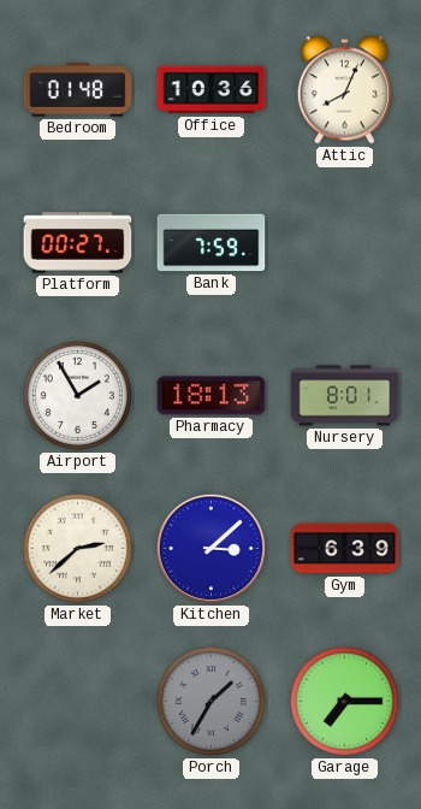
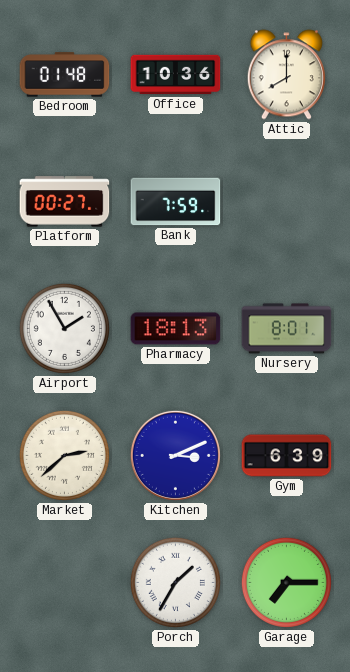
Attic: 8:04 -> 8:00
Kitchen: 3:08 -> 3:11
Porch dial: grey -> white
